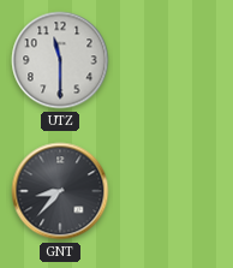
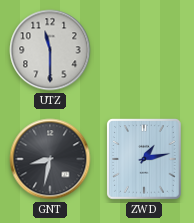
GNT: 8:37 -> 8:32
ZWD: none -> 1:13
